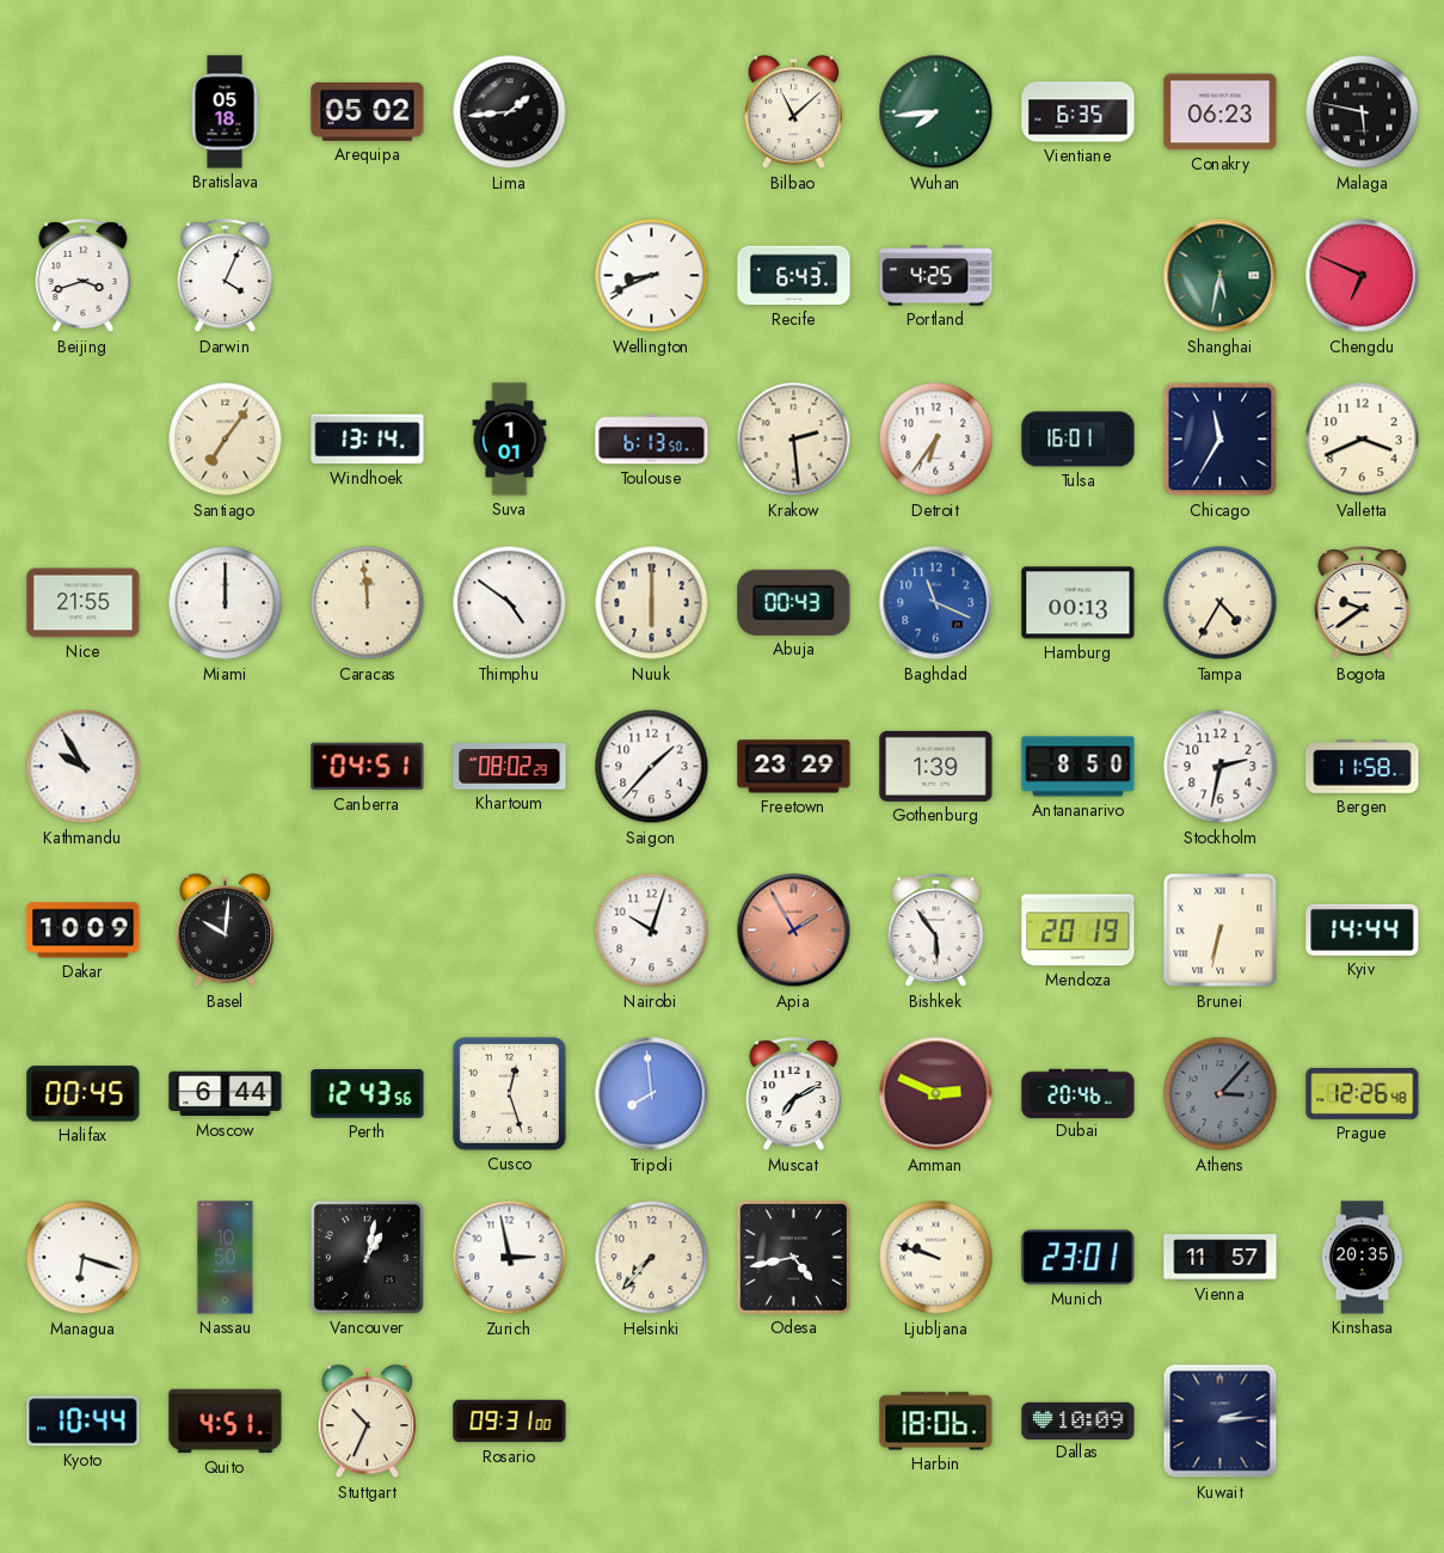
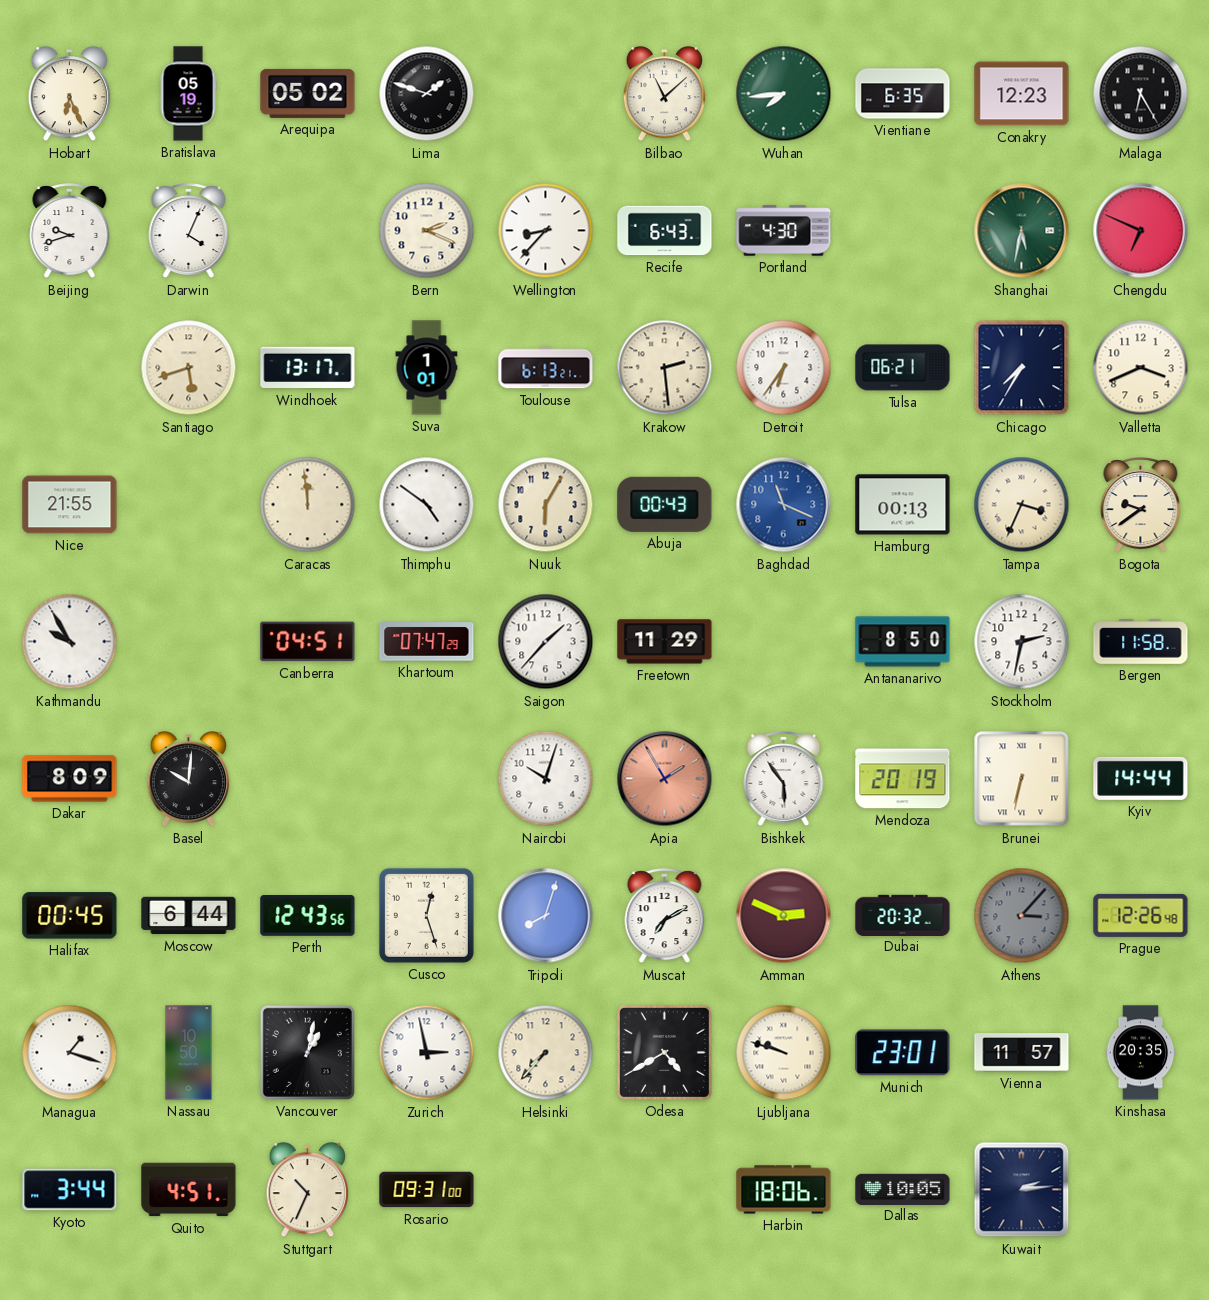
Hobart: none -> 6:26
Bratislava: 05:18 -> 05:19
Lima: 1:44 -> 1:48
Conakry: 06:23 -> 12:23
Malaga: 5:47 -> 6:25
Beijing: 3:42 -> 9:42
Bern: none -> 2:19
Wellington: 8:41 -> 8:37
Portland: 4:25 -> 4:30
Santiago: 7:06 -> 5:42
Windhoek: 13:14 -> 13:17
Toulouse: 6:13:50 -> 6:13:21
Tulsa: 16:01 -> 06:21
Chicago: 11:35 -> 7:35
Miami: 12:00 -> none
Nuuk: 6:00 -> 6:05
Tampa: 4:35 -> 3:34
Khartoum: 08:02 -> 07:47
Freetown: 23:29 -> 11:29
Gothenburg: 1:39 -> none
Dakar: 10:09 -> 8:09
Tripoli: 7:59 -> 8:03
Dubai: 20:46 -> 20:32
Managua: 6:18 -> 1:18
Odesa: 4:43 -> 4:40
Kyoto: 10:44 -> 3:44
Dallas: 10:09 -> 10:05
